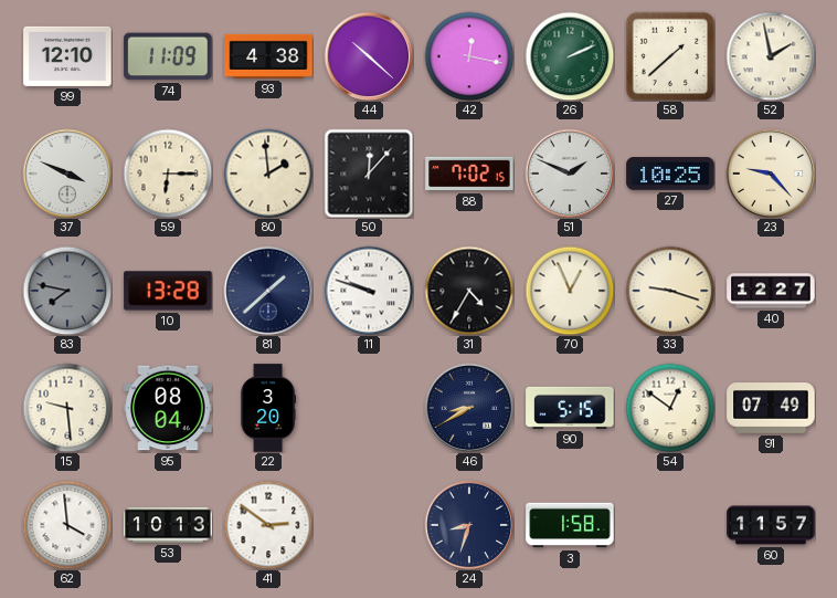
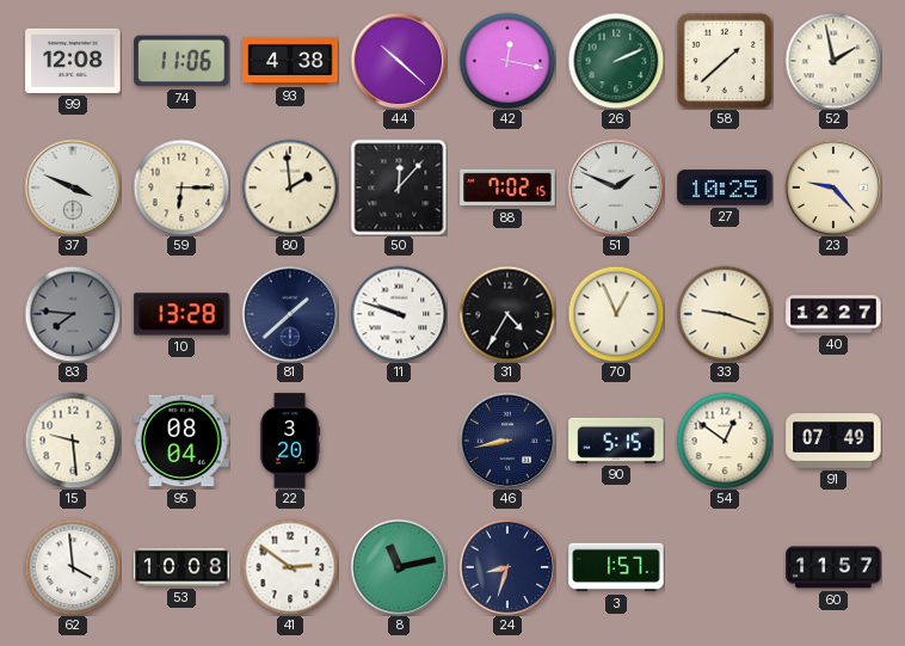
99: 12:10 -> 12:08
74: 11:09 -> 11:06
83: 7:47 -> 7:46
46: 8:40 -> 8:43
53: 10:13 -> 10:08
8: none -> 11:13
3: 1:58 -> 1:57
